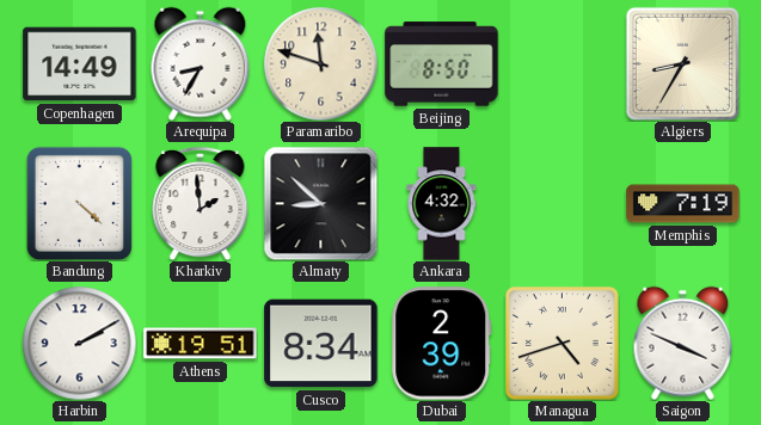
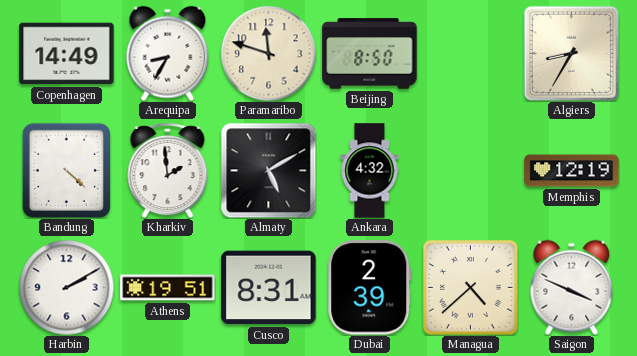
Almaty: 8:52 -> 5:10
Memphis: 7:19 -> 12:19
Cusco: 8:34 -> 8:31
Managua: 4:42 -> 4:38
